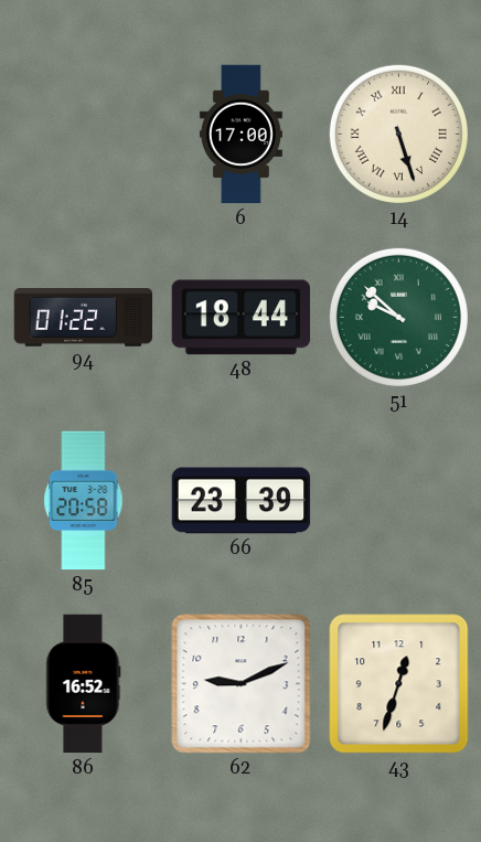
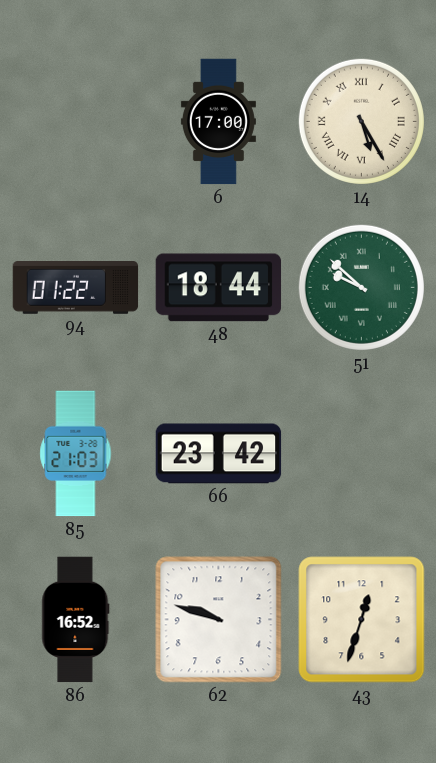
14: 5:27 -> 5:25
85: 20:58 -> 21:03
66: 23:39 -> 23:42
62: 9:11 -> 9:48
